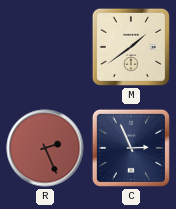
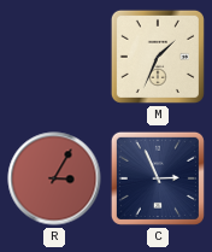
M: 1:39 -> 1:34
R: 2:26 -> 3:05
